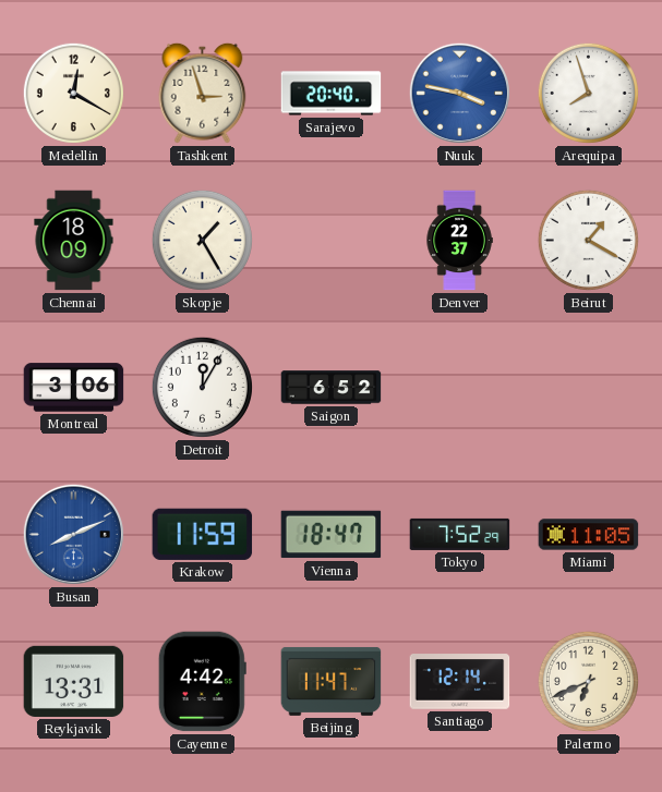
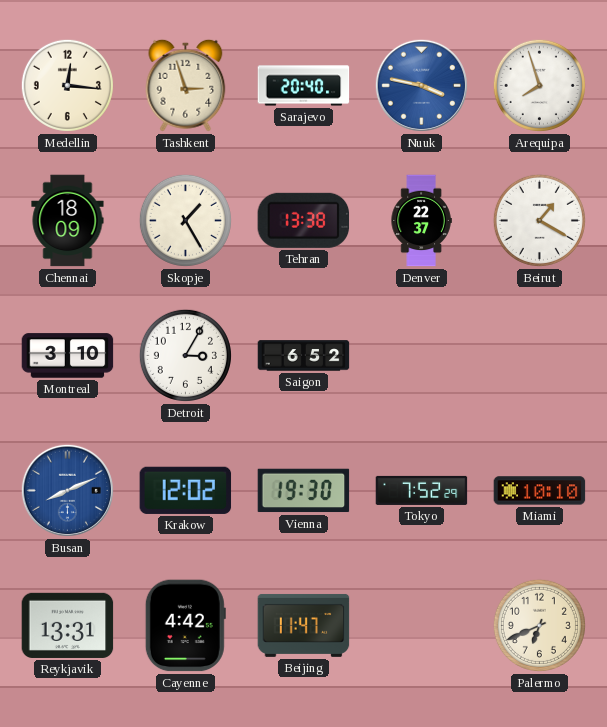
Medellin: 12:20 -> 12:16
Tehran: none -> 13:38
Montreal: 3:06 -> 3:10
Detroit: 12:05 -> 3:05
Krakow: 11:59 -> 12:02
Vienna: 18:47 -> 19:30
Miami: 11:05 -> 10:10
Santiago: 12:14 -> none
